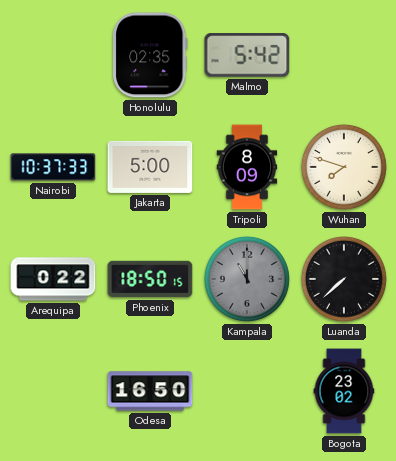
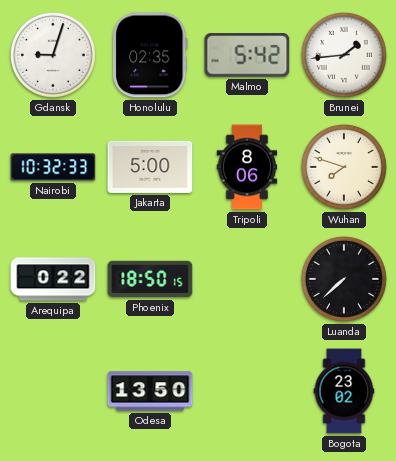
Gdansk: none -> 9:03
Brunei: none -> 1:44
Nairobi: 10:37 -> 10:32
Tripoli: 8:09 -> 8:06
Kampala: 11:00 -> none
Odesa: 16:50 -> 13:50
